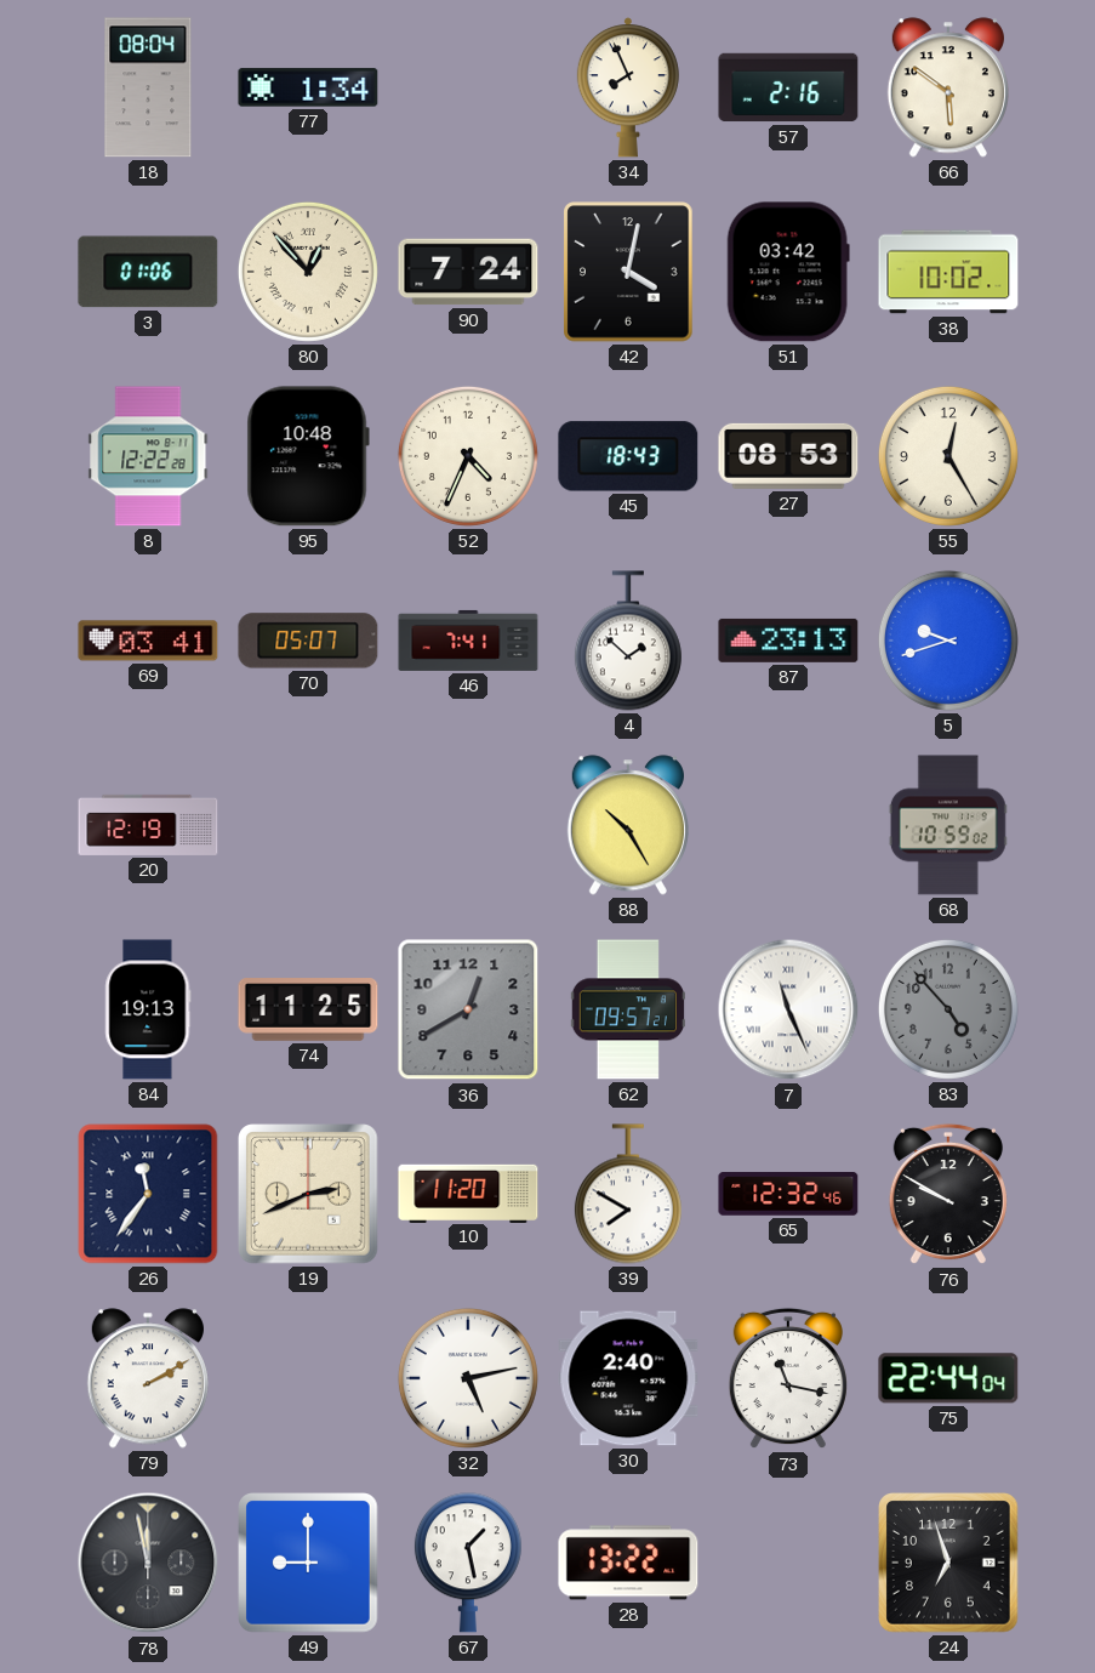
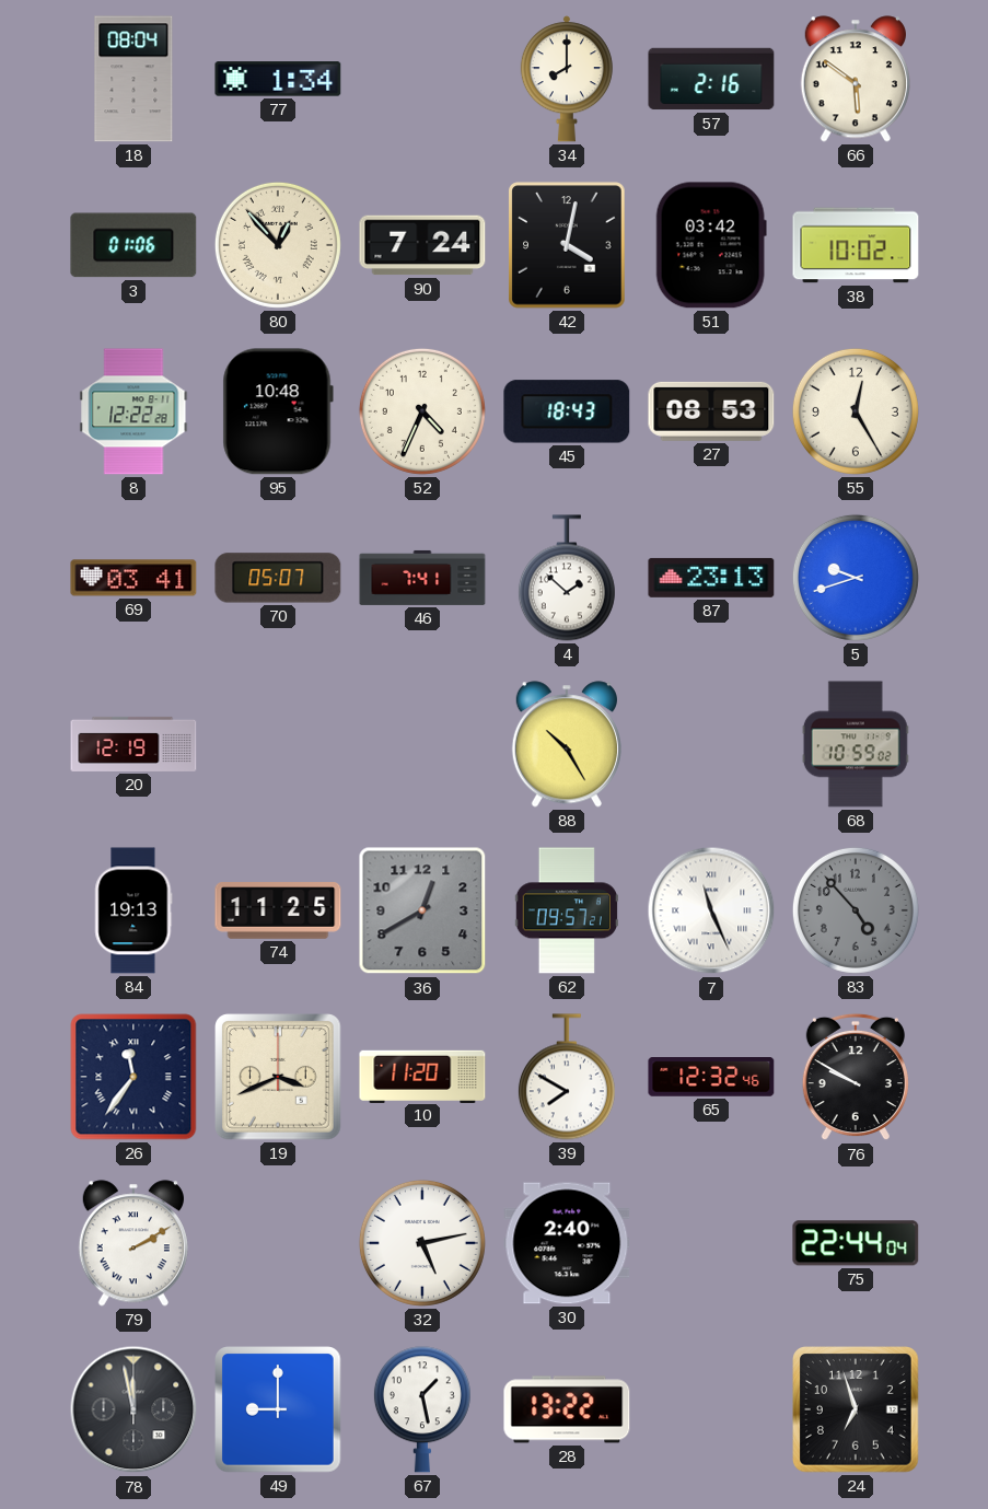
34: 7:56 -> 8:00
19: 2:41 -> 3:41
73: 11:17 -> none
